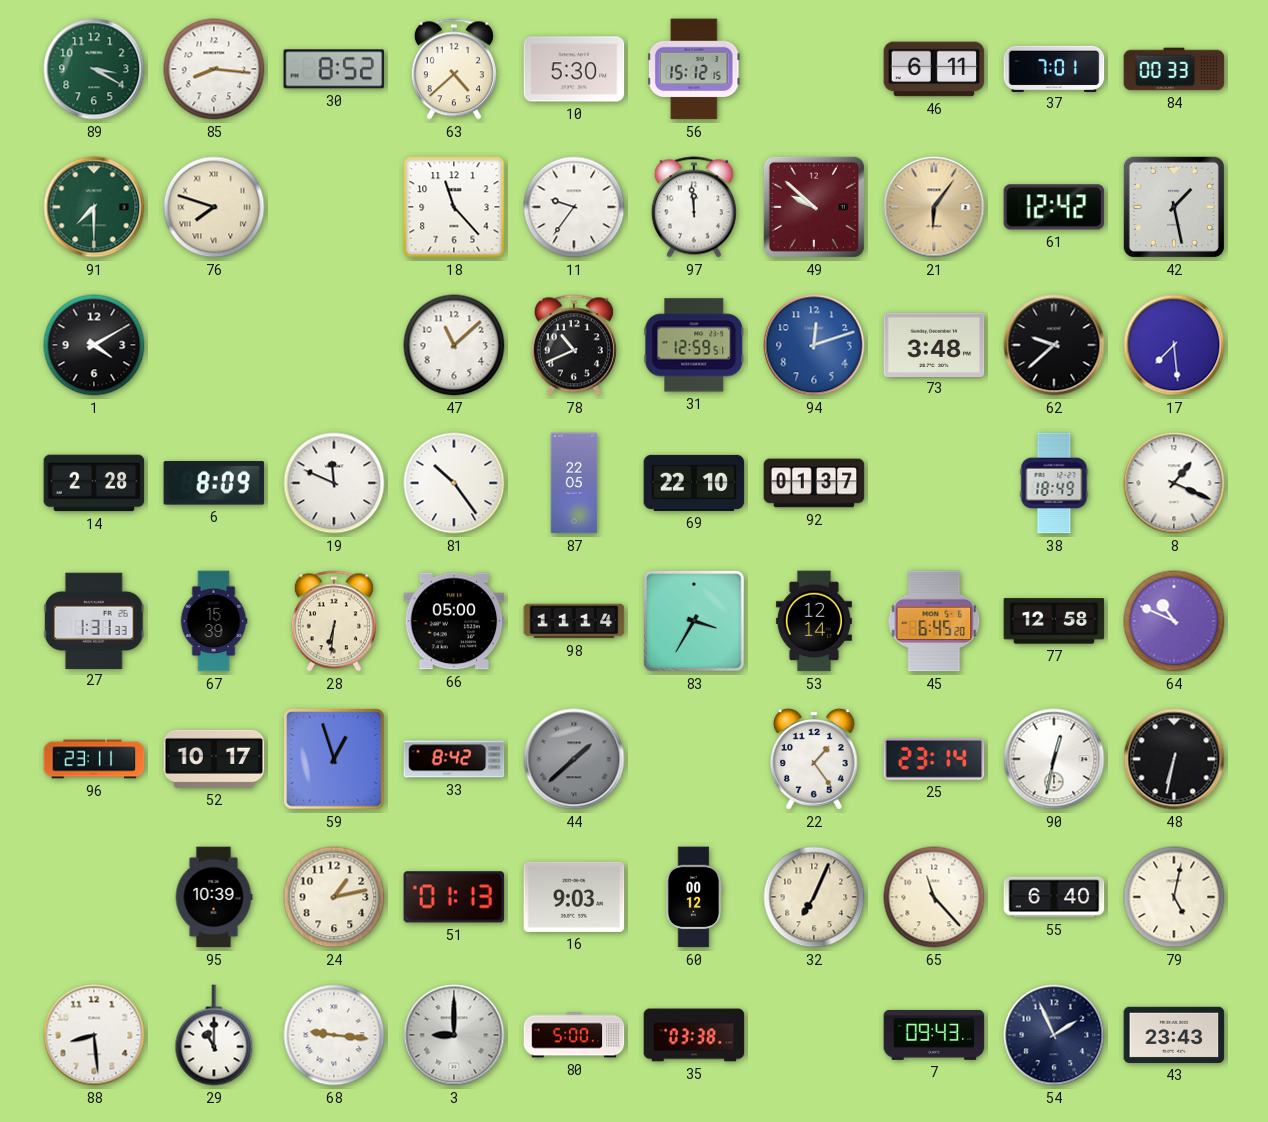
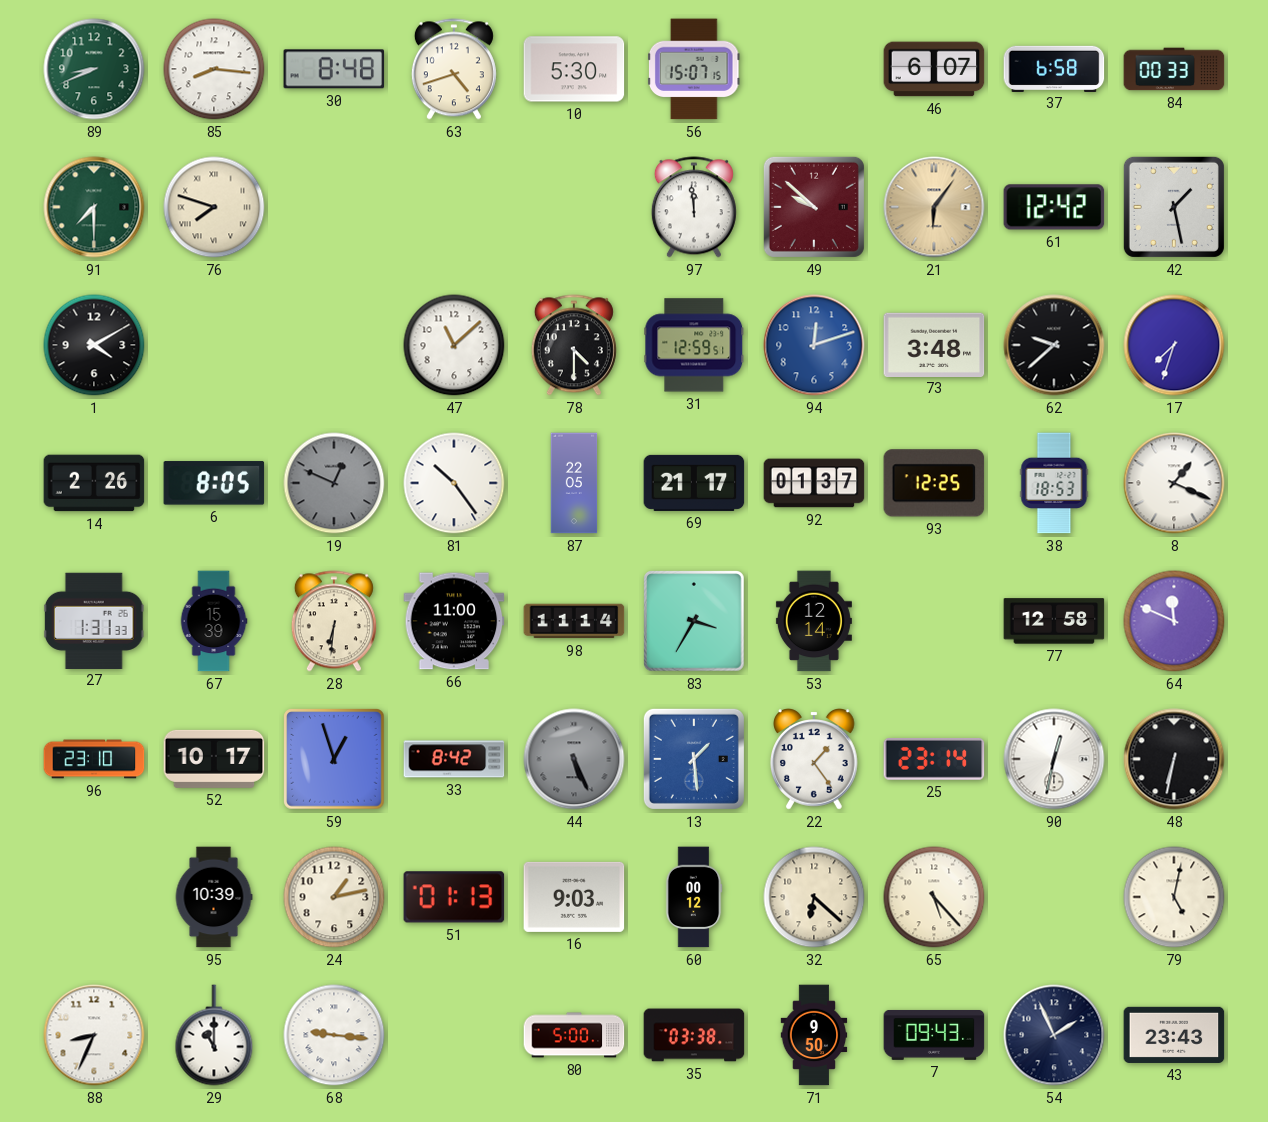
89: 3:20 -> 8:41
30: 8:52 -> 8:48
63: 4:38 -> 4:42
56: 15:12 -> 15:07
46: 6:11 -> 6:07
37: 7:01 -> 6:58
18: 11:23 -> none
11: 9:36 -> none
78: 10:41 -> 4:30
17: 7:29 -> 7:33
14: 2:28 -> 2:26
6: 8:09 -> 8:05
19: 11:49 -> 12:49
19 dial: white -> grey
69: 22:10 -> 21:17
93: none -> 12:25
38: 18:49 -> 18:53
66: 05:00 -> 11:00
45: 6:45 -> none
64: 10:49 -> 11:49
96: 23:11 -> 23:10
44: 1:38 -> 5:26
13: none -> 1:29
32: 7:04 -> 6:22
65: 11:23 -> 5:23
55: 6:40 -> none
88: 8:29 -> 8:34
3: 9:00 -> none
71: none -> 9:50
